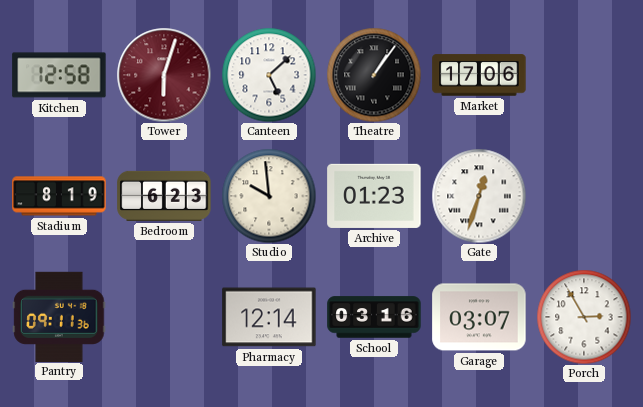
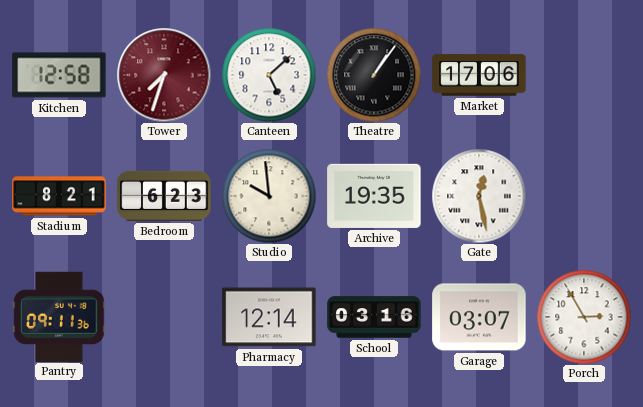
Tower: 6:03 -> 7:33
Stadium: 8:19 -> 8:21
Archive: 01:23 -> 19:35
Gate: 12:33 -> 12:28
